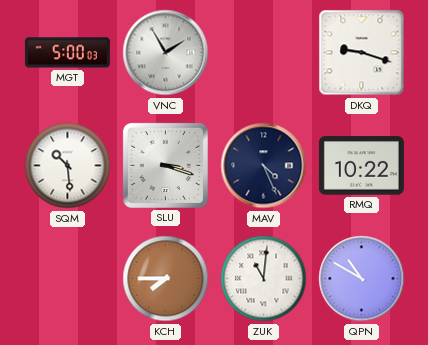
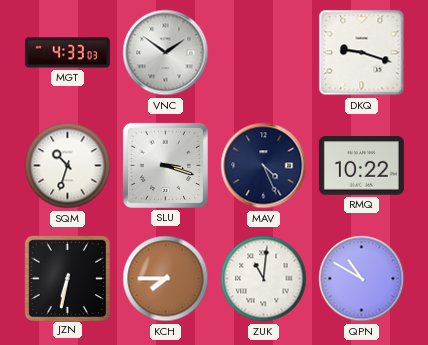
MGT: 5:00 -> 4:33
VNC: 1:55 -> 1:51
SQM: 10:29 -> 10:33
JZN: none -> 6:32
